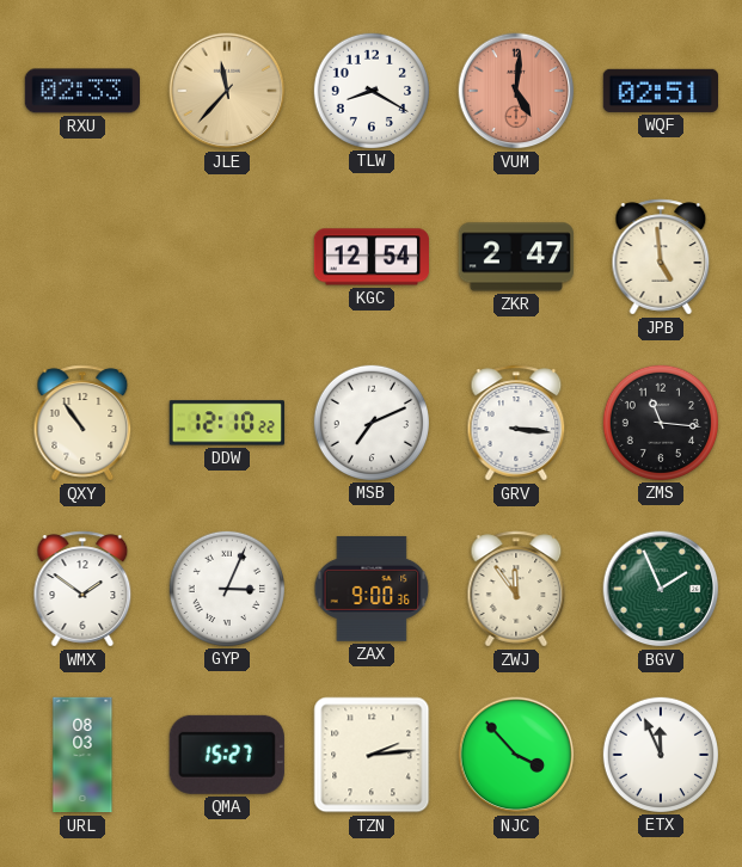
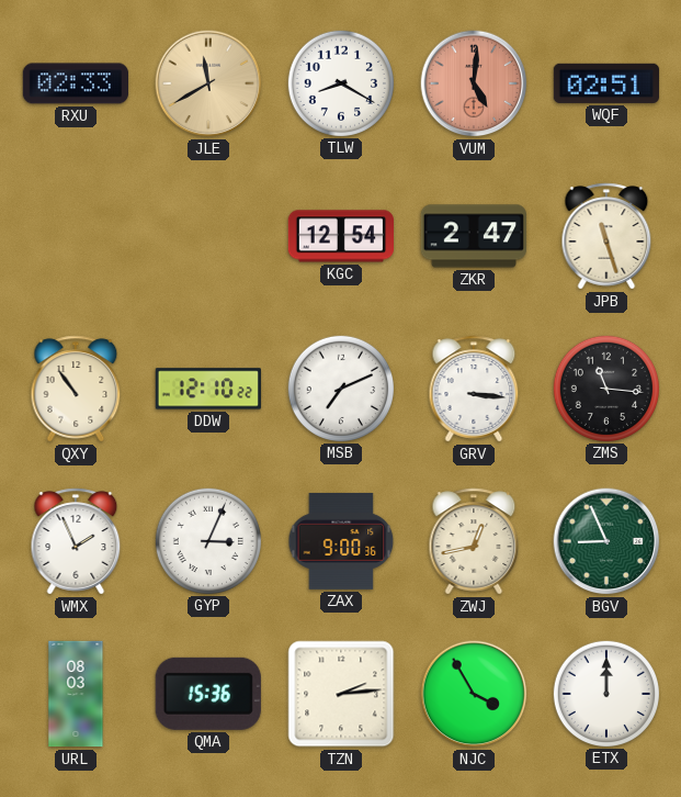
JLE: 11:37 -> 11:40
JPB: 4:59 -> 11:27
WMX: 1:51 -> 1:56
ZWJ: 11:54 -> 12:43
BGV: 1:56 -> 8:56
QMA: 15:27 -> 15:36
NJC: 3:53 -> 3:55
ETX: 11:56 -> 12:00
